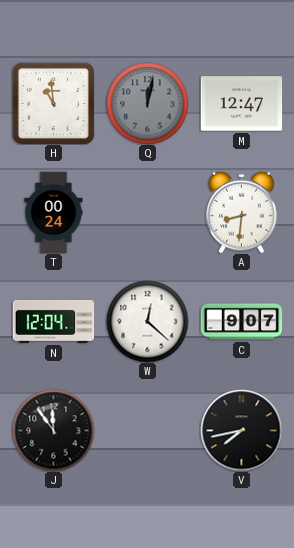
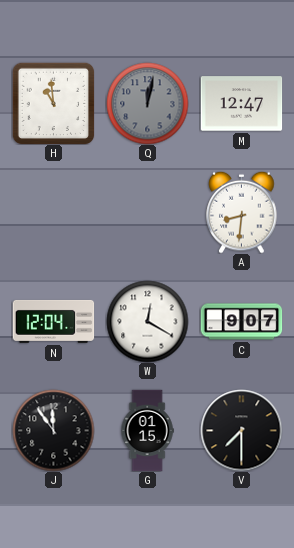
T: 00:24 -> none
W: 12:22 -> 12:20
G: none -> 01:15
V: 7:43 -> 7:30
